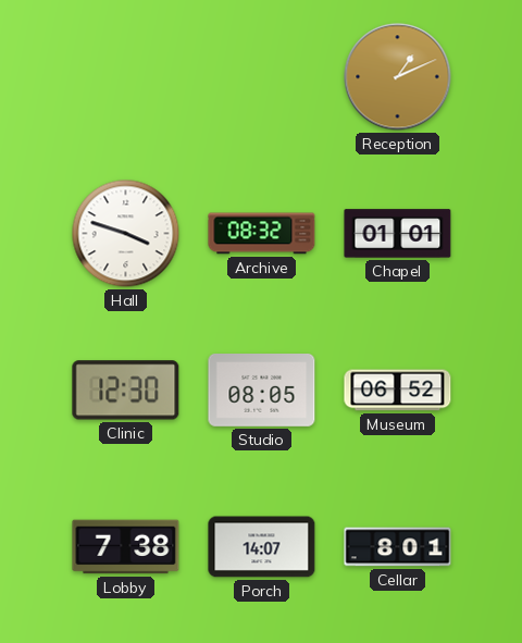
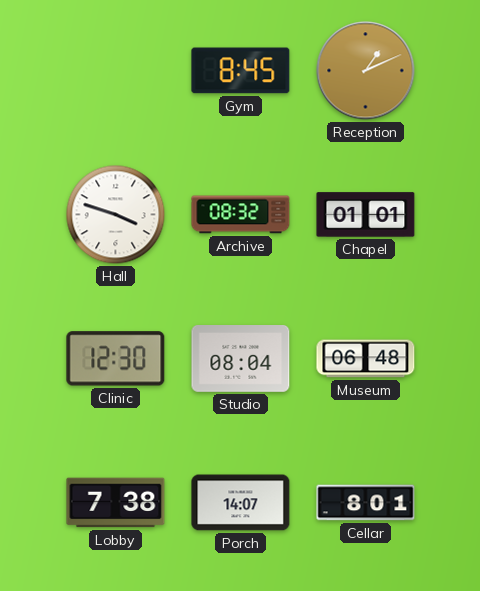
Gym: none -> 8:45
Studio: 08:05 -> 08:04
Museum: 06:52 -> 06:48
